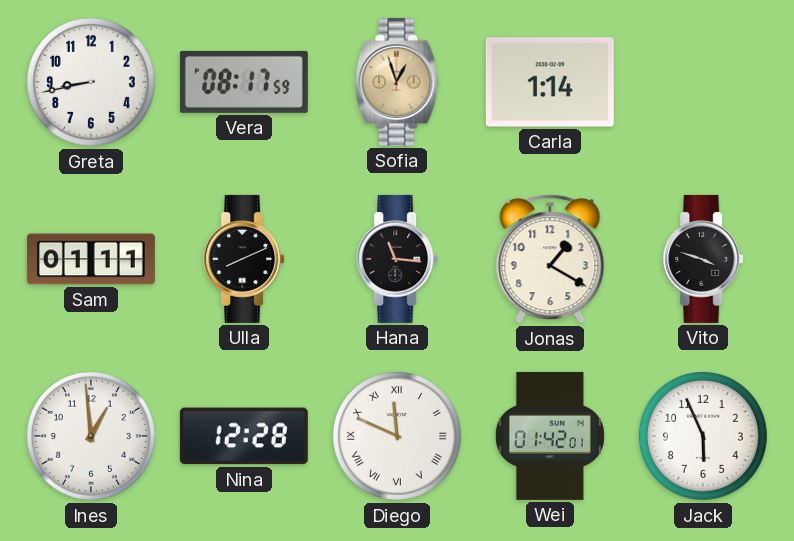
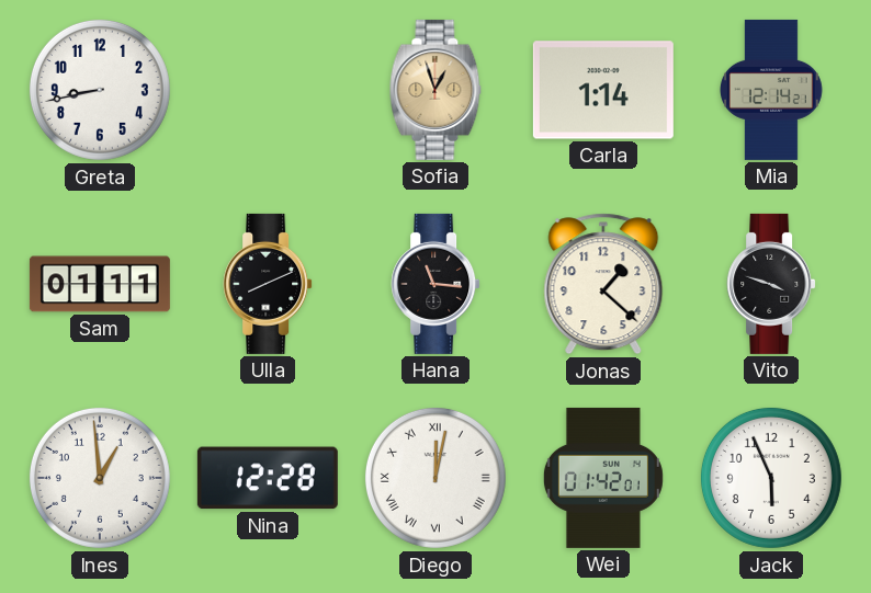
Vera: 08:17 -> none
Mia: none -> 12:14
Jonas: 1:20 -> 1:22
Diego: 11:49 -> 12:02
